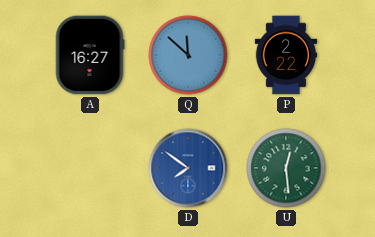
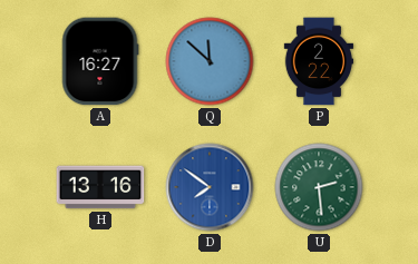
H: none -> 13:16
U: 12:29 -> 2:29
